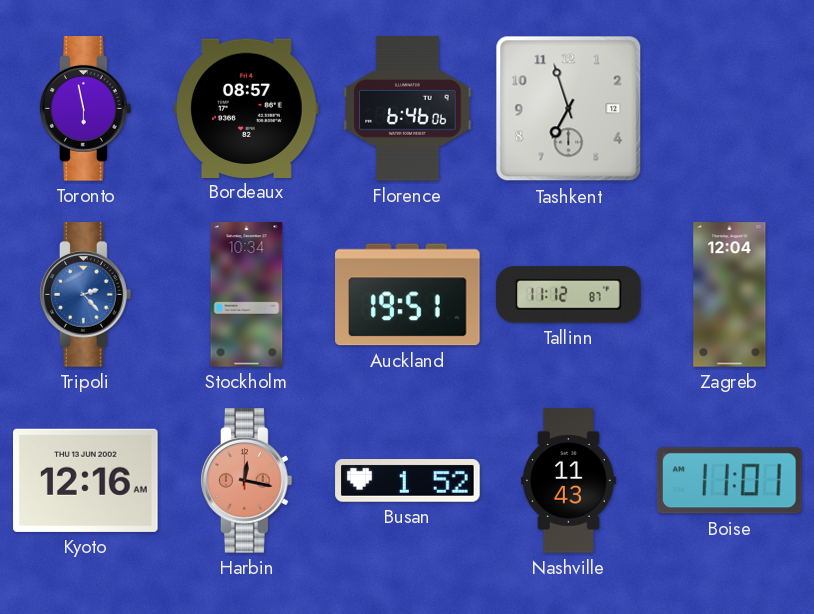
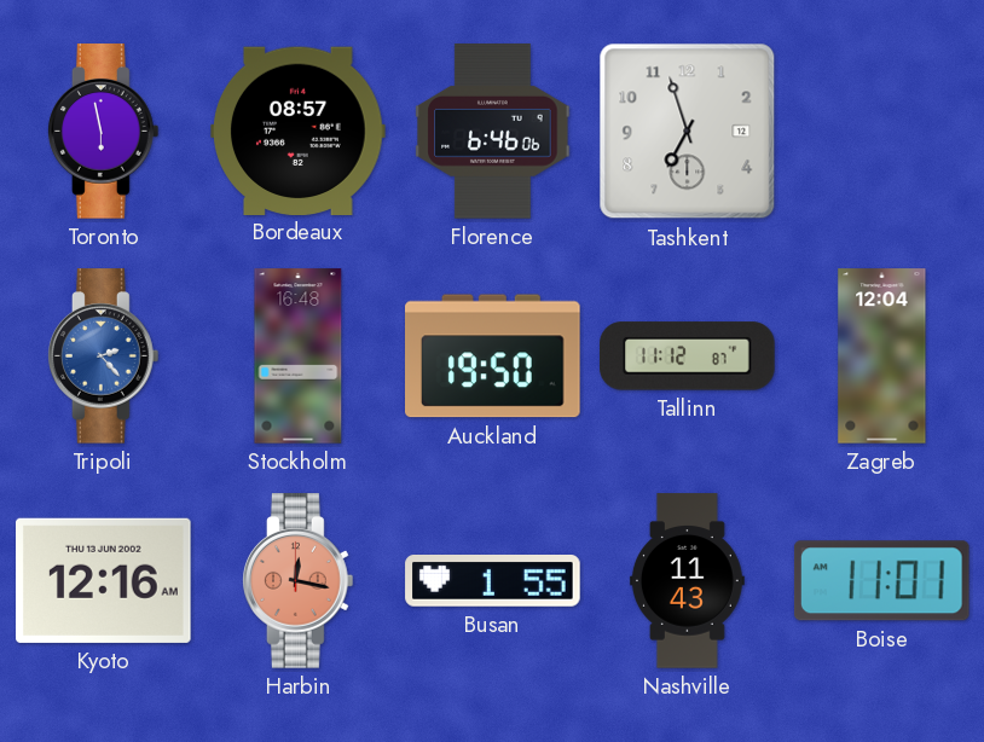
Stockholm: 10:34 -> 16:48
Auckland: 19:51 -> 19:50
Busan: 1:52 -> 1:55
